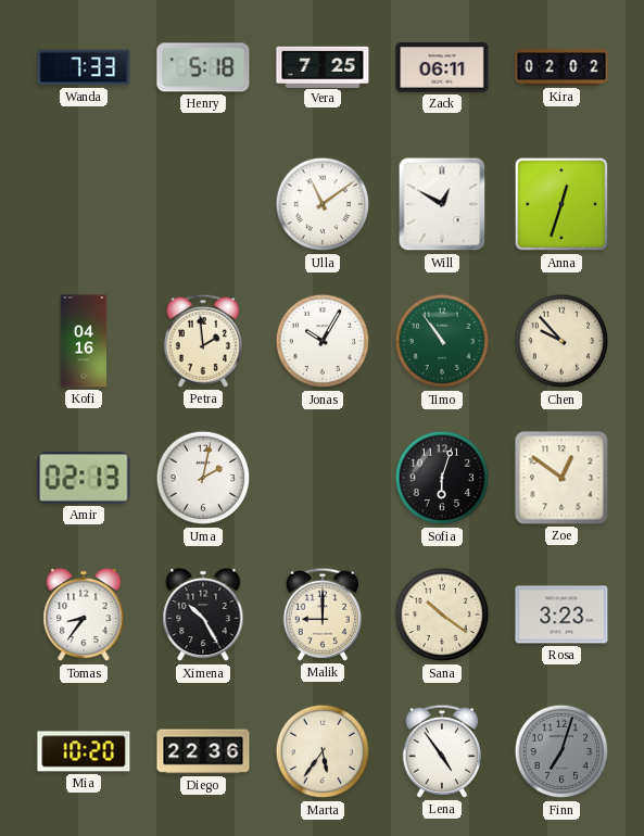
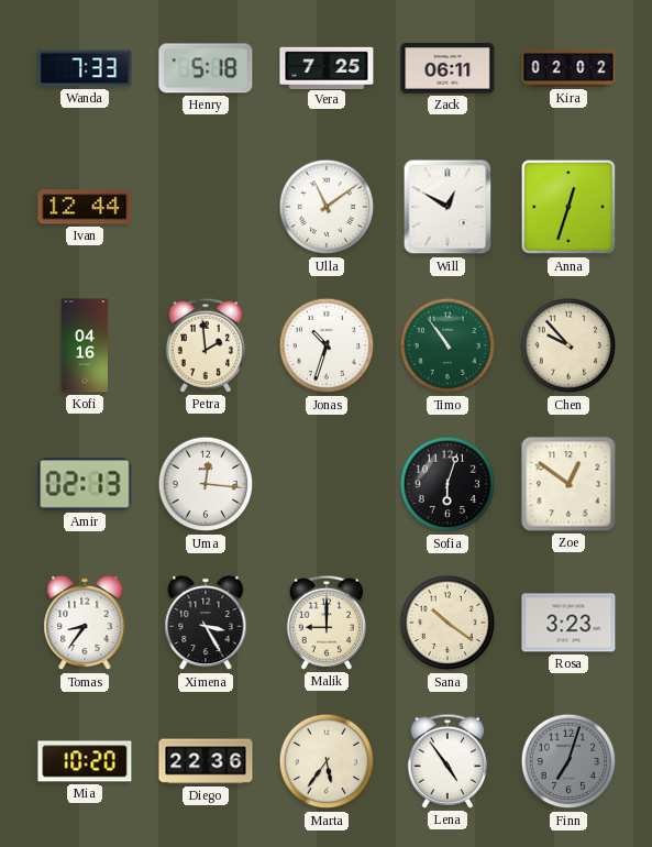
Ivan: none -> 12:44
Jonas: 10:05 -> 10:33
Uma: 2:02 -> 12:16
Ximena: 10:25 -> 3:25
